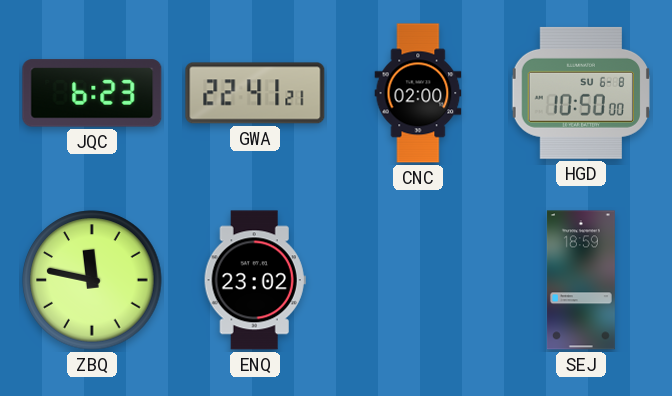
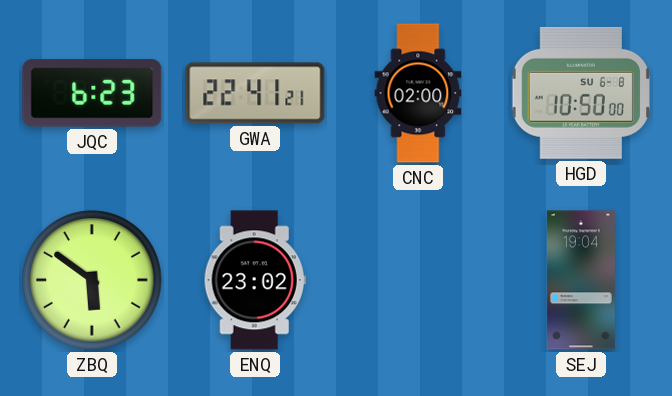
ZBQ: 11:47 -> 5:51
SEJ: 18:59 -> 19:04
